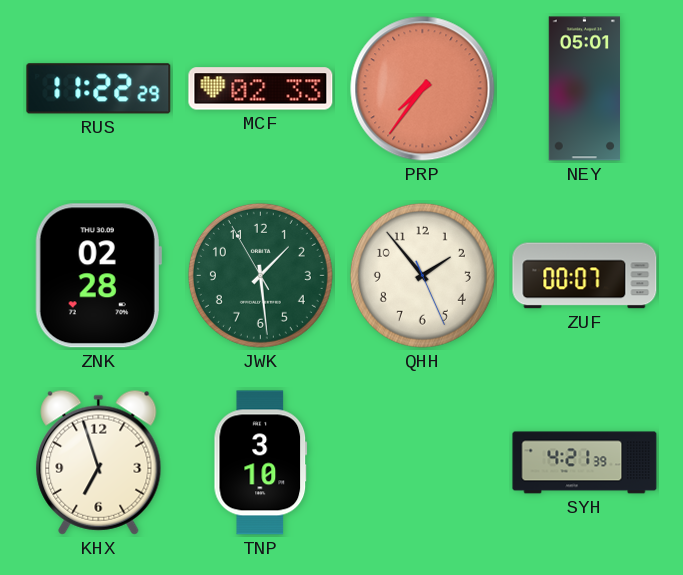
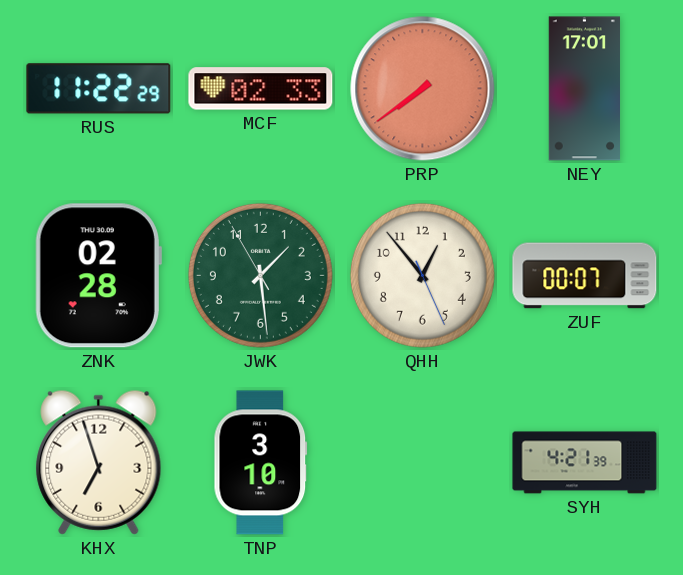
PRP: 7:36 -> 7:39
NEY: 05:01 -> 17:01
QHH: 1:53 -> 12:53
